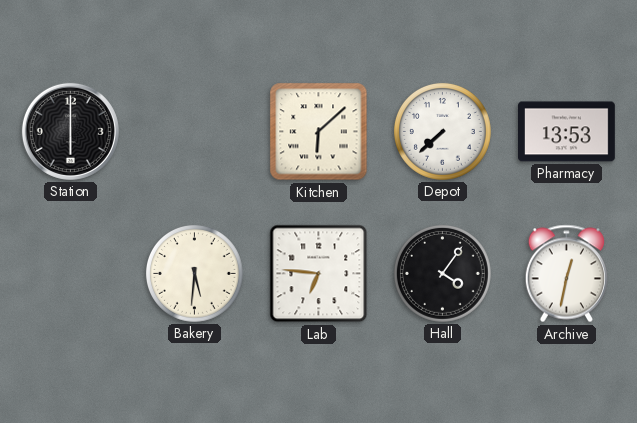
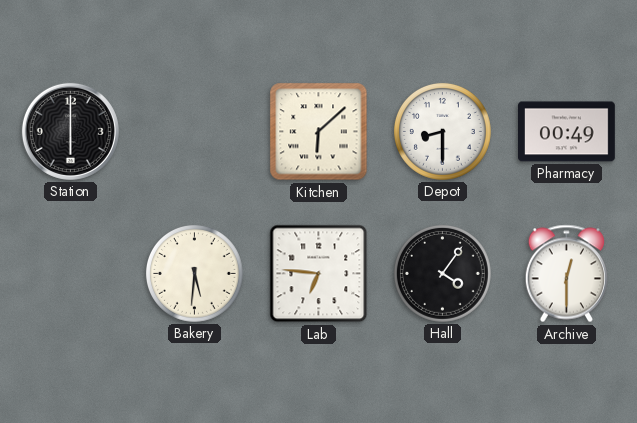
Depot: 7:38 -> 8:30
Pharmacy: 13:53 -> 00:49
Archive: 12:32 -> 12:30
